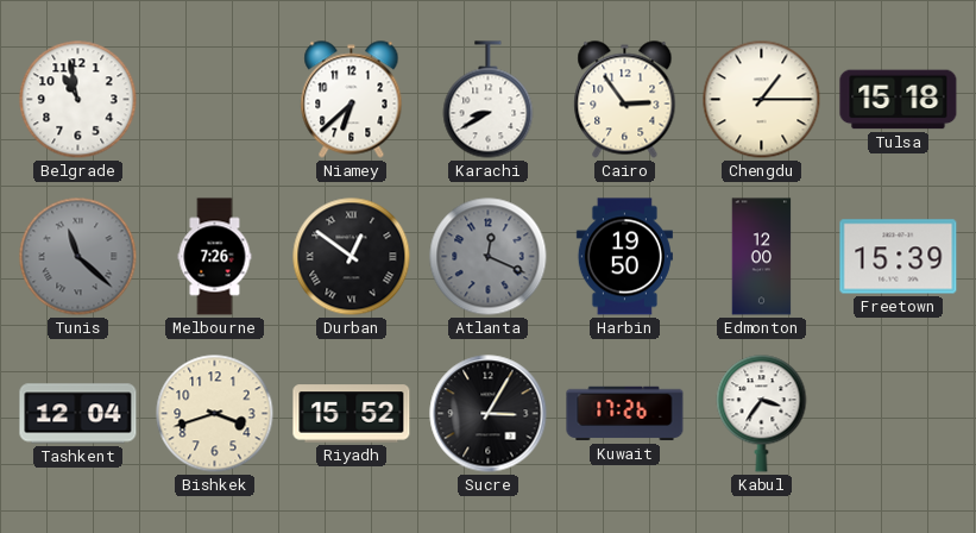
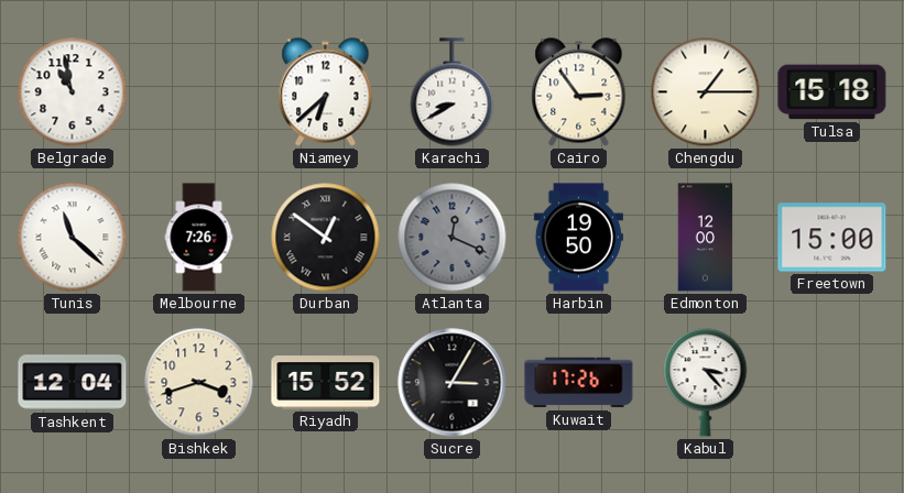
Tunis dial: grey -> white
Freetown: 15:39 -> 15:00
Kabul: 3:36 -> 3:23
